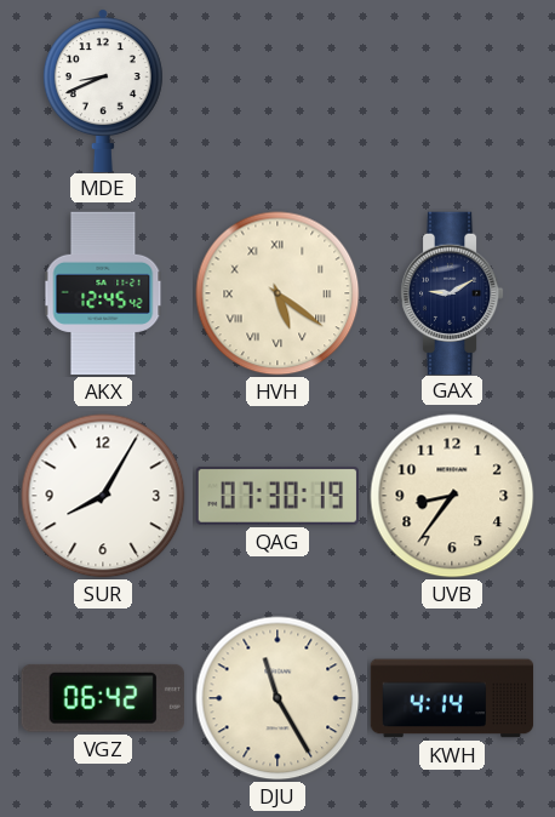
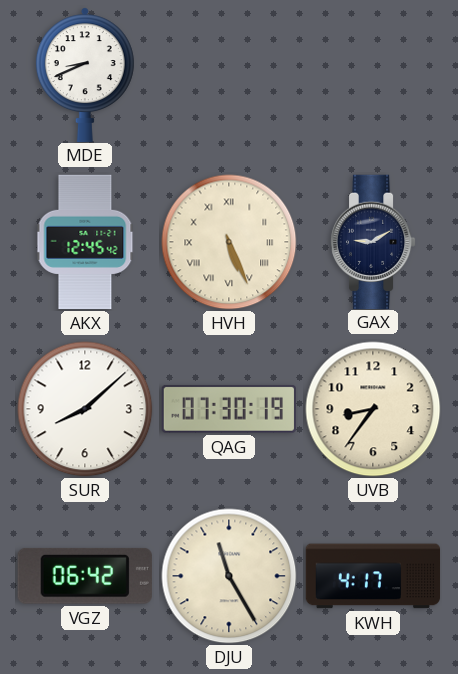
HVH: 5:21 -> 5:26
SUR: 8:05 -> 8:08
KWH: 4:14 -> 4:17
